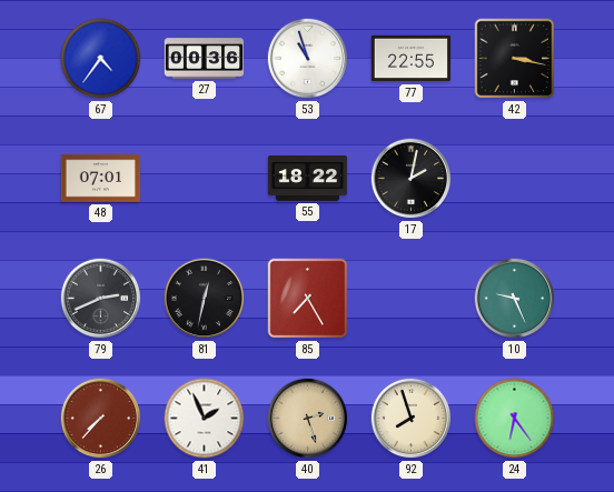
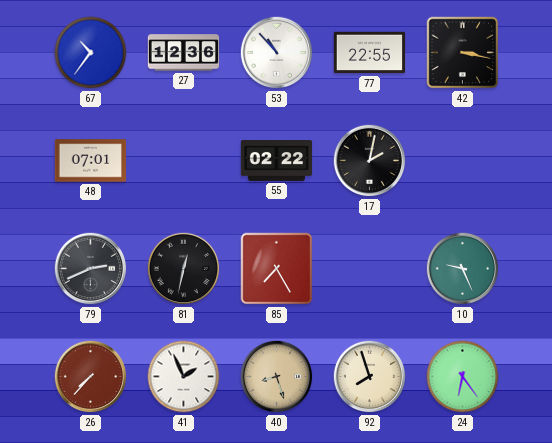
67: 4:36 -> 10:36
27: 00:36 -> 12:36
53: 10:57 -> 10:53
55: 18:22 -> 02:22
40: 2:27 -> 8:27
